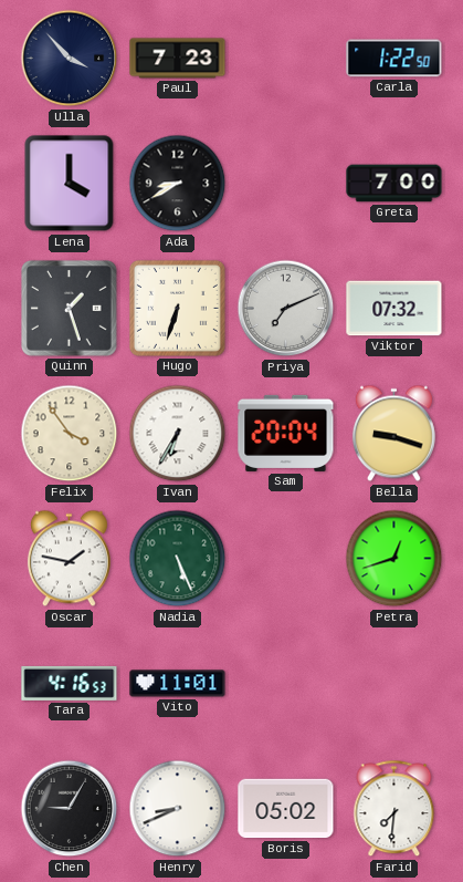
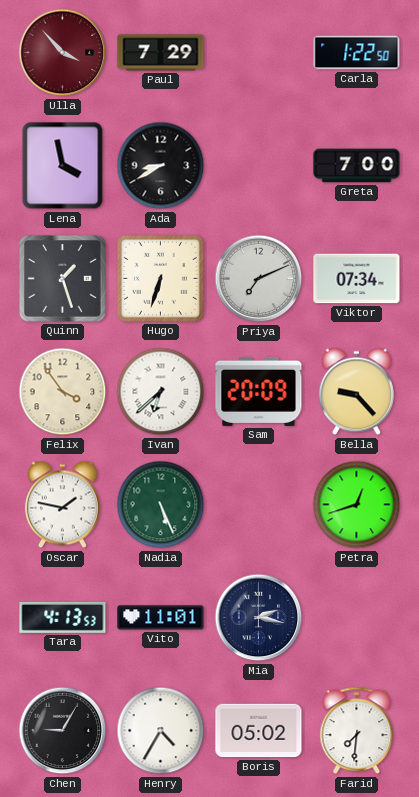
Ulla dial: navy -> burgundy
Paul: 7:23 -> 7:29
Lena: 4:00 -> 3:58
Viktor: 07:32 -> 07:34
Ivan: 6:35 -> 6:38
Sam: 20:04 -> 20:09
Bella: 9:18 -> 9:23
Tara: 4:16 -> 4:13
Mia: none -> 2:17
Henry: 8:41 -> 4:35
